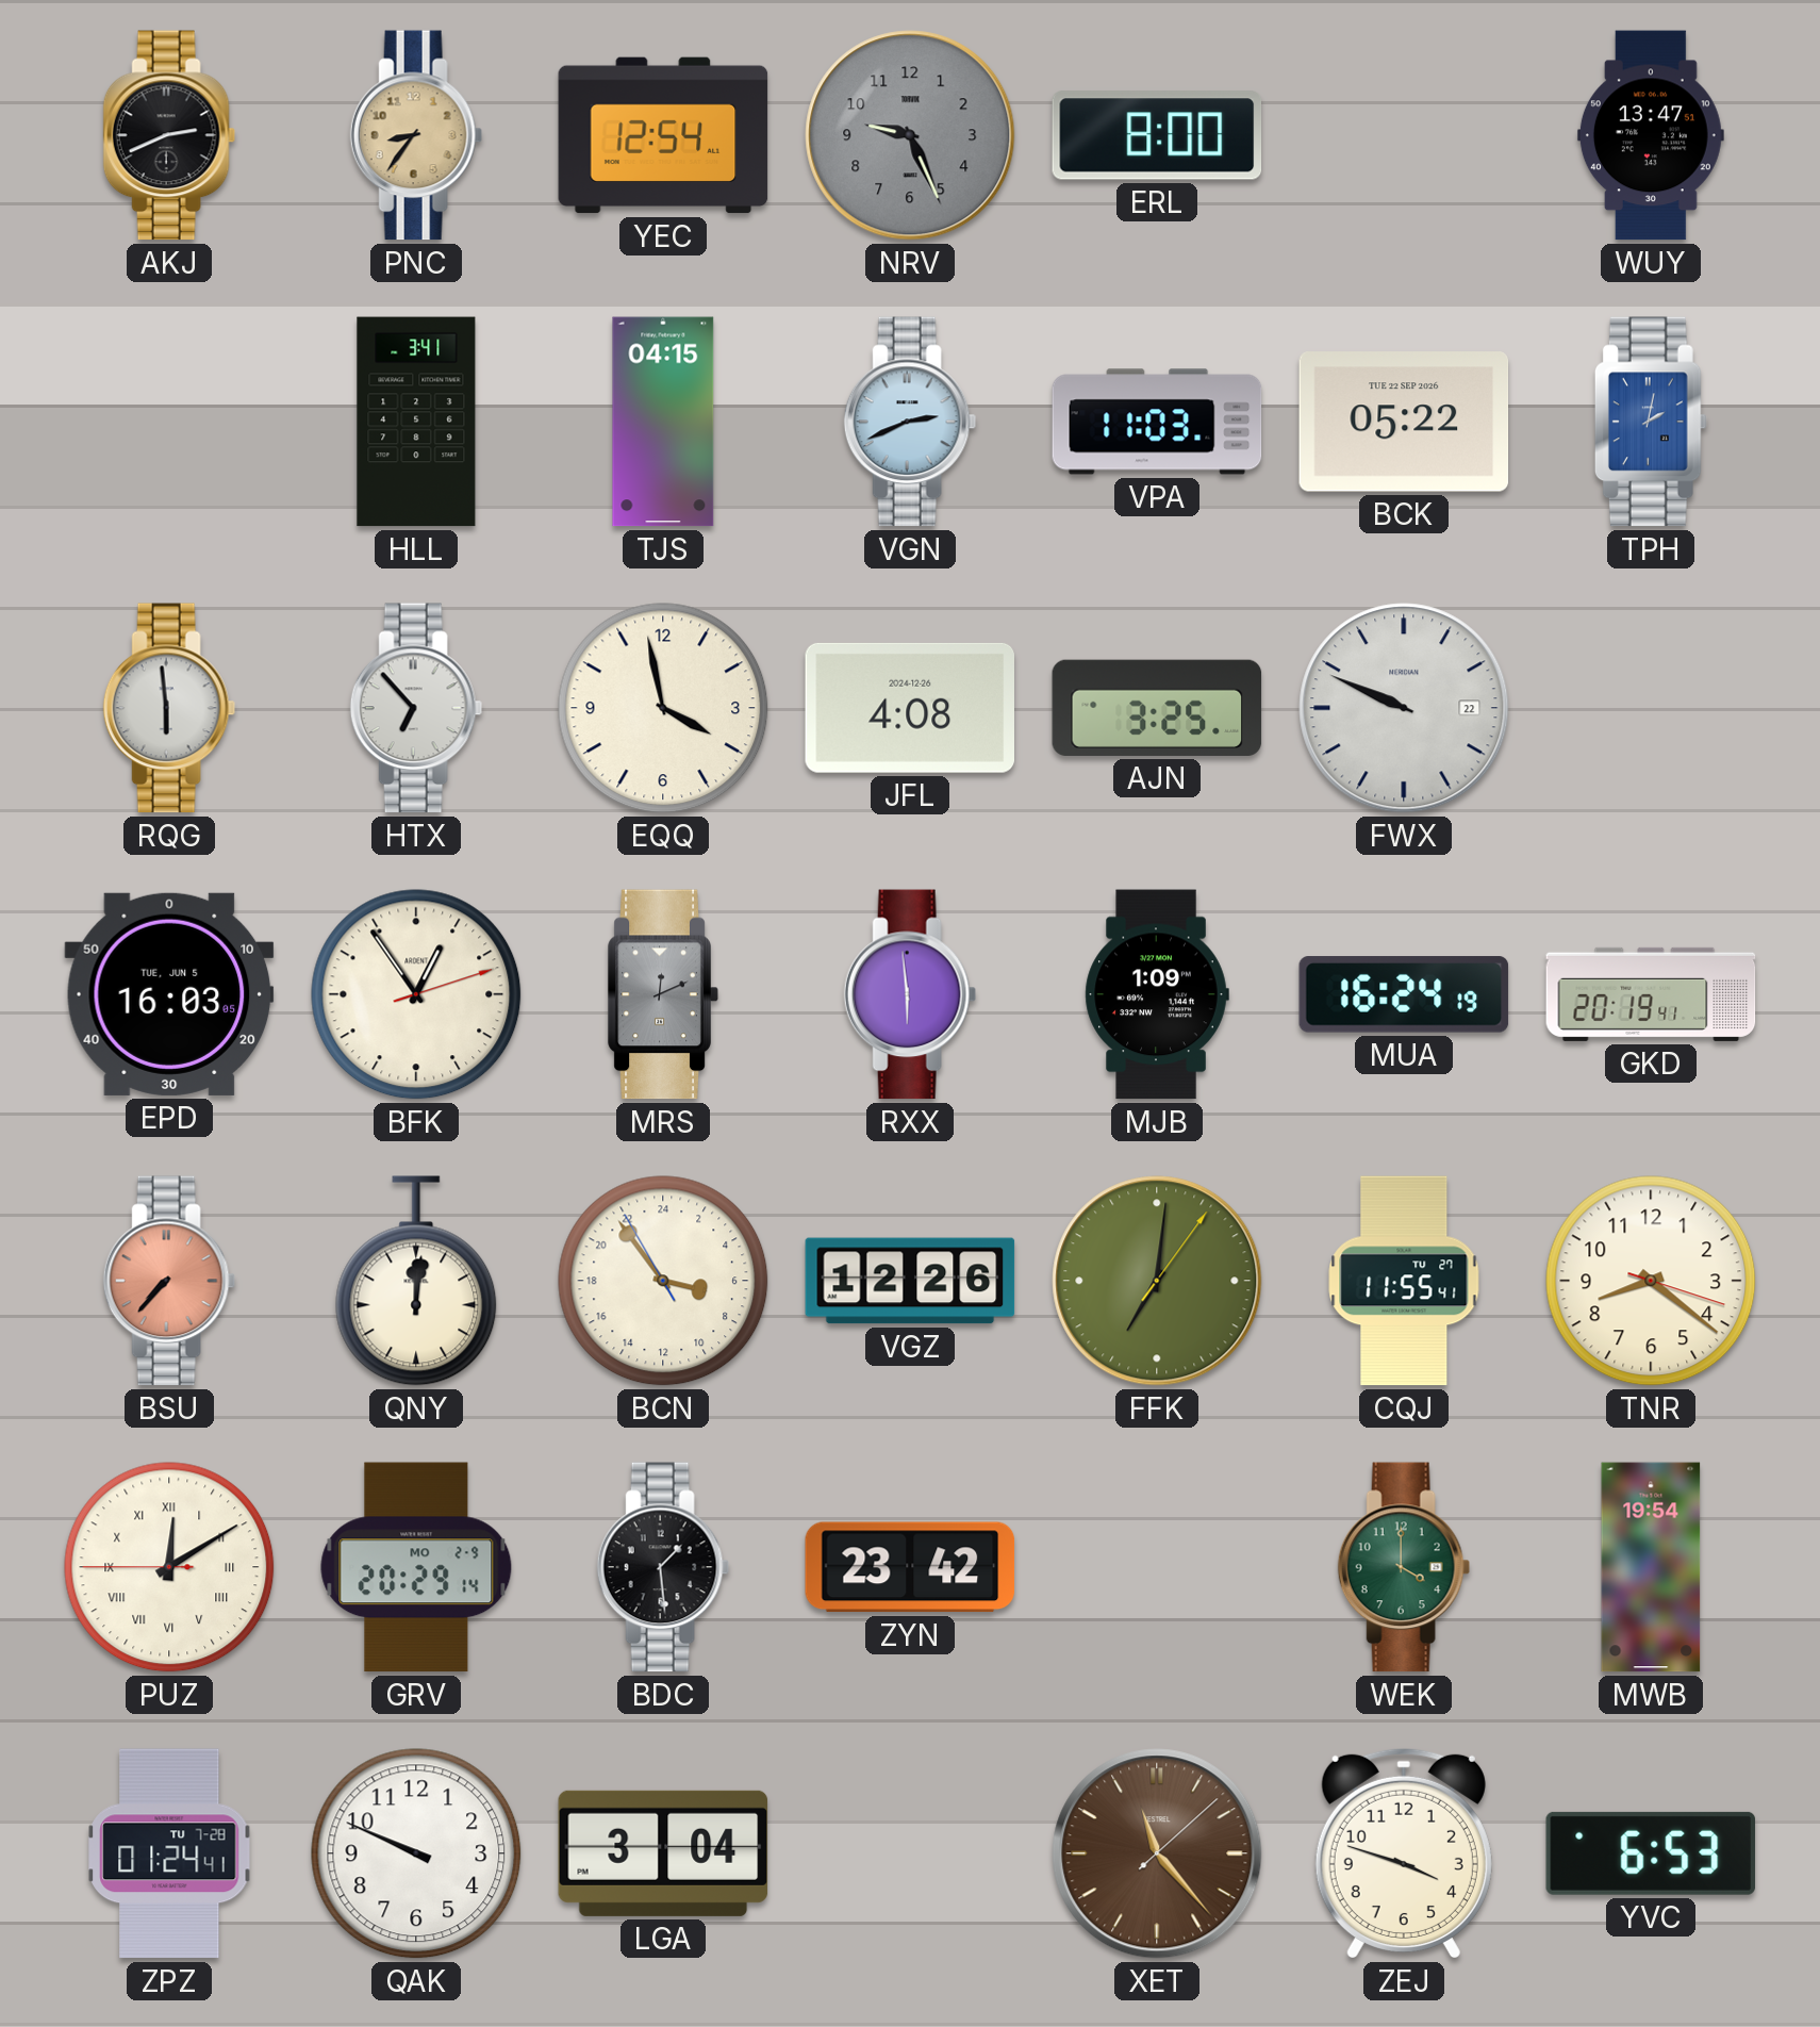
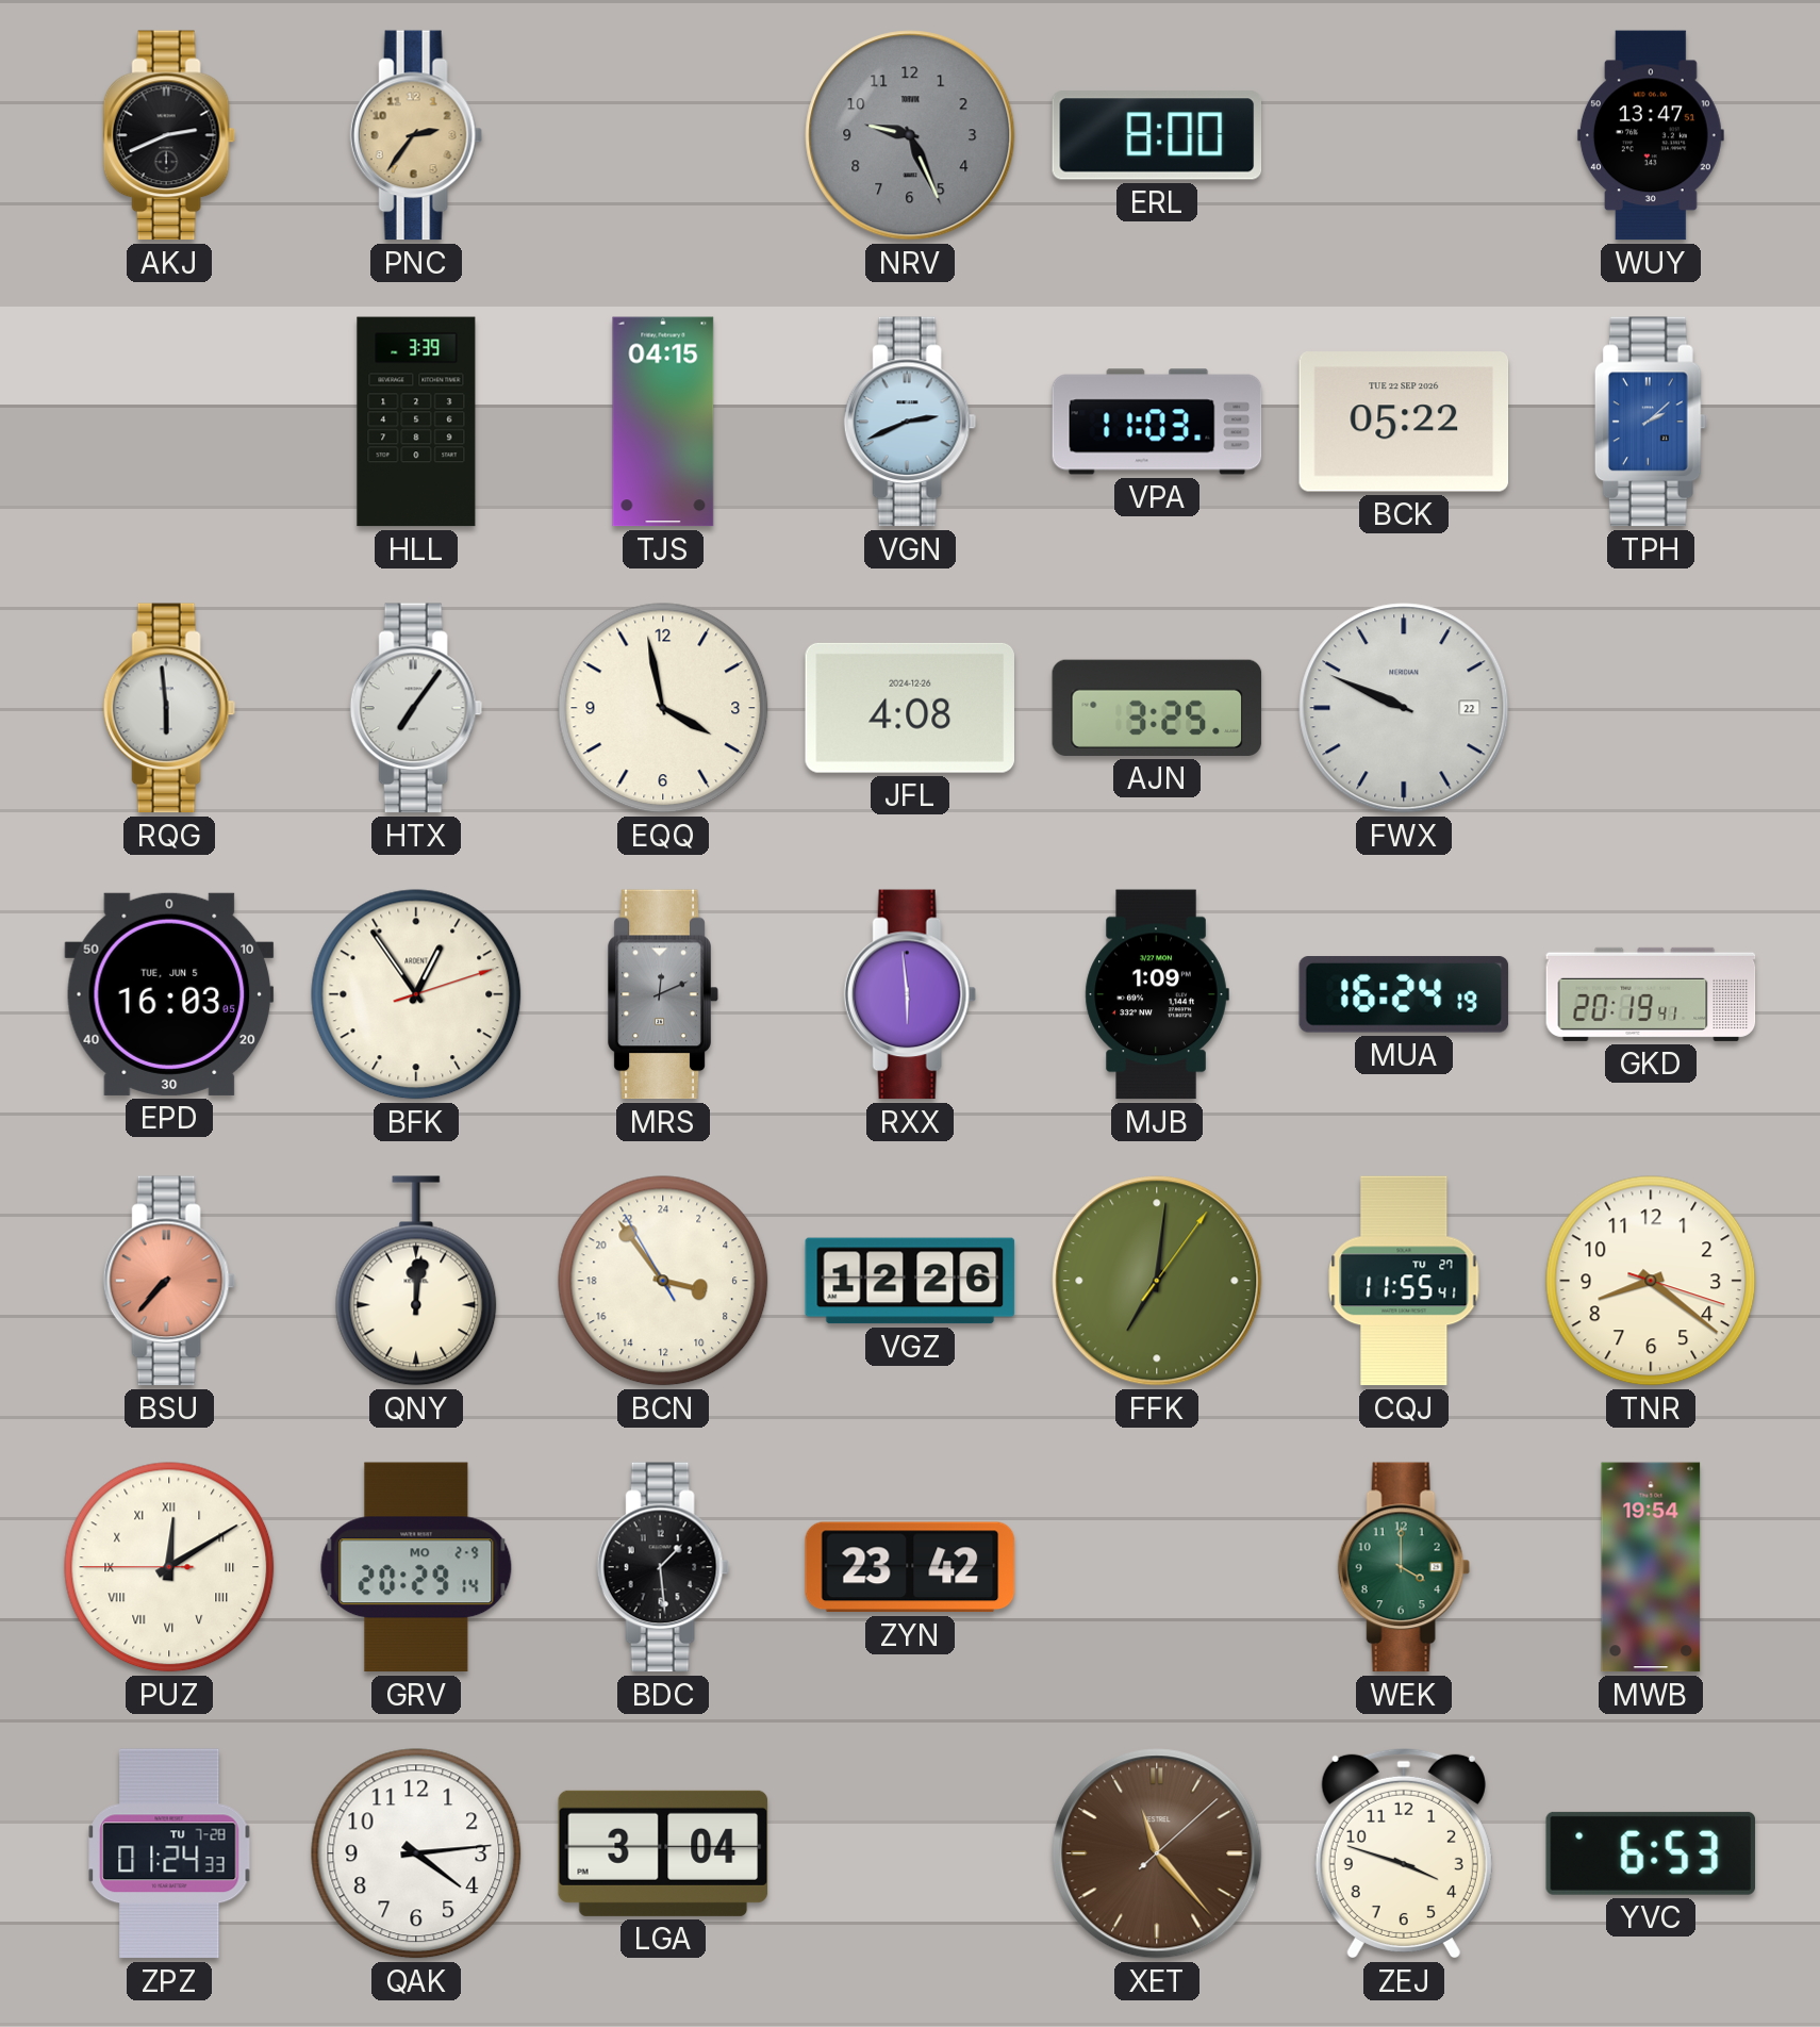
PNC: 8:36 -> 2:36
YEC: 12:54 -> none
HLL: 3:41 -> 3:39
TPH: 2:02 -> 2:08
HTX: 6:53 -> 7:06
ZPZ: 01:24:41 -> 01:24:33
QAK: 9:49 -> 4:14
